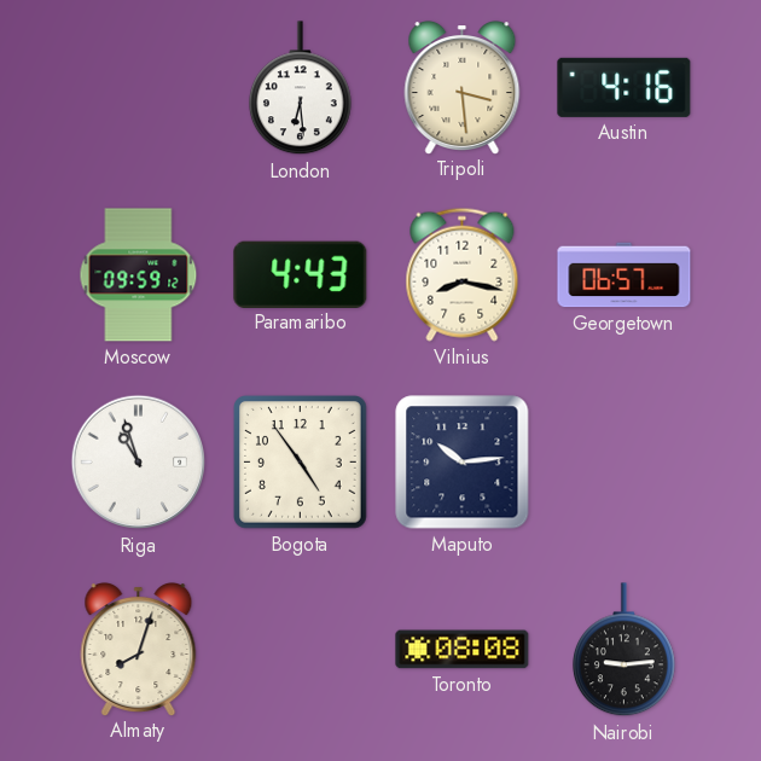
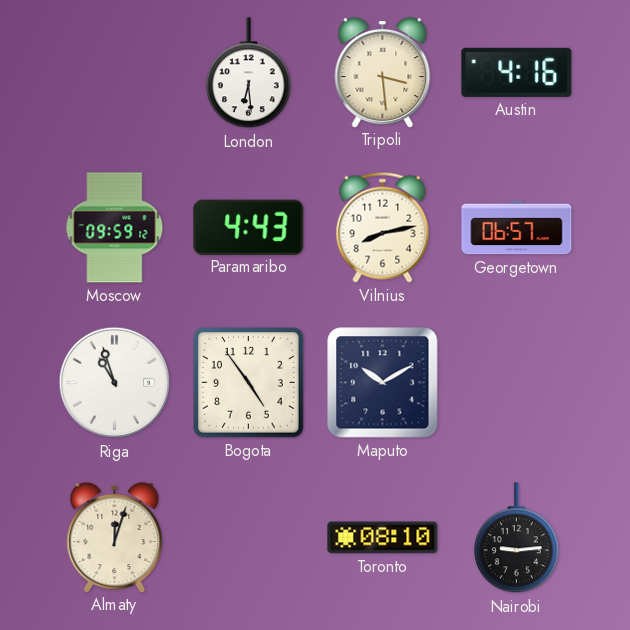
Vilnius: 8:17 -> 8:13
Maputo: 10:14 -> 10:10
Almaty: 8:03 -> 12:03
Toronto: 08:08 -> 08:10
